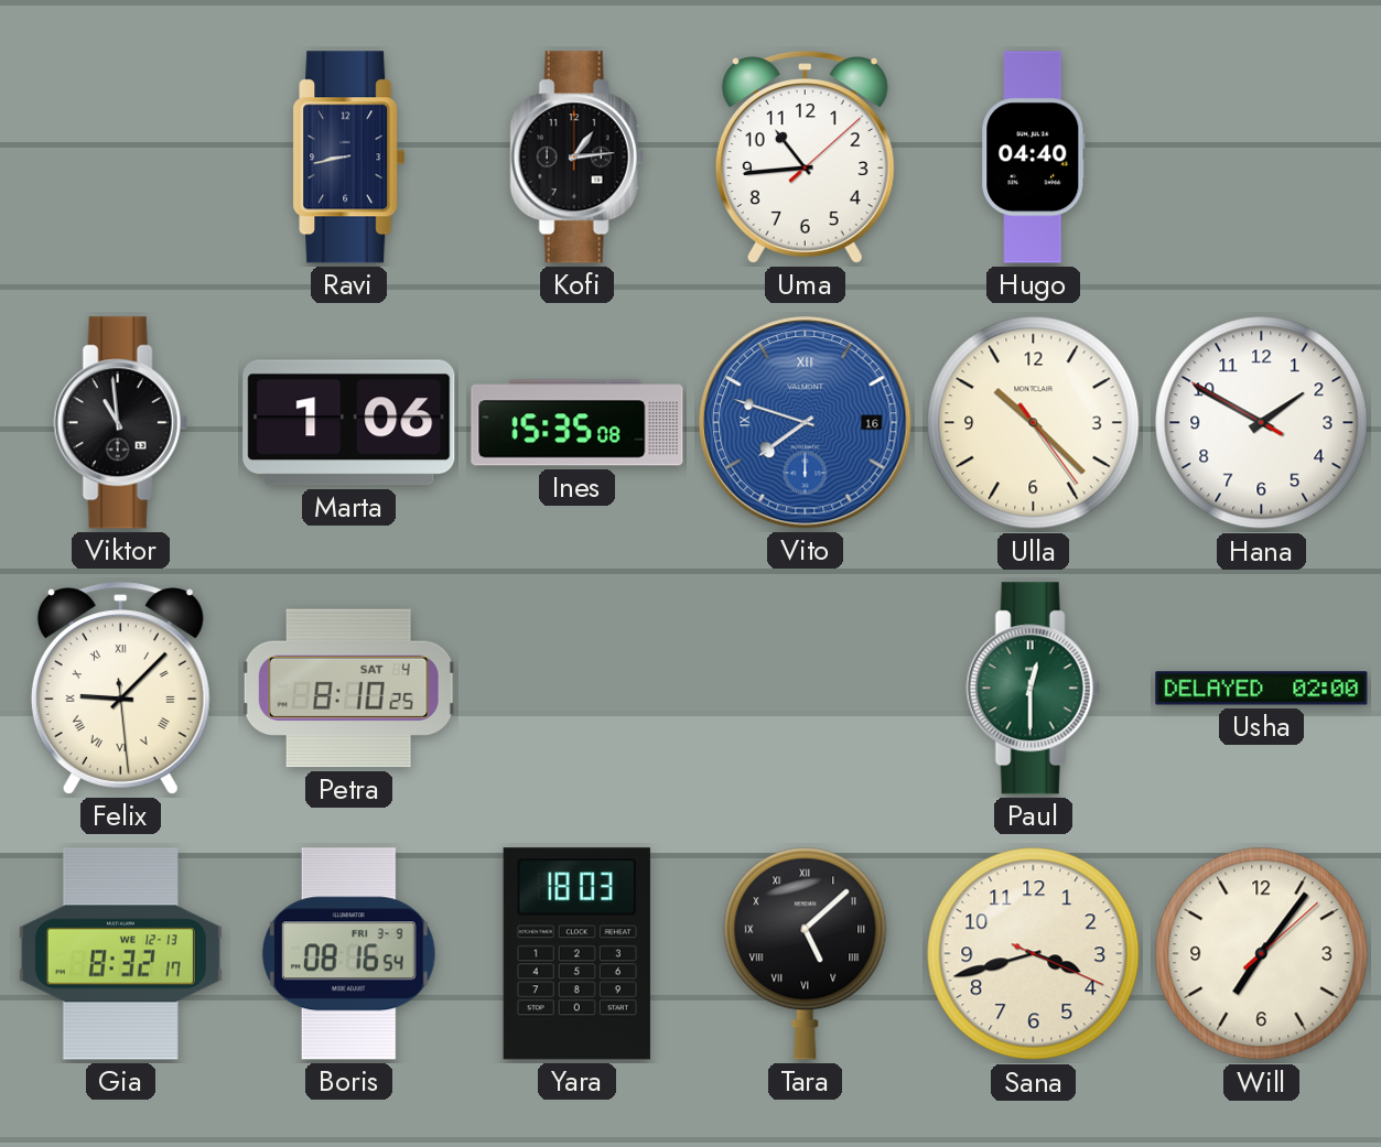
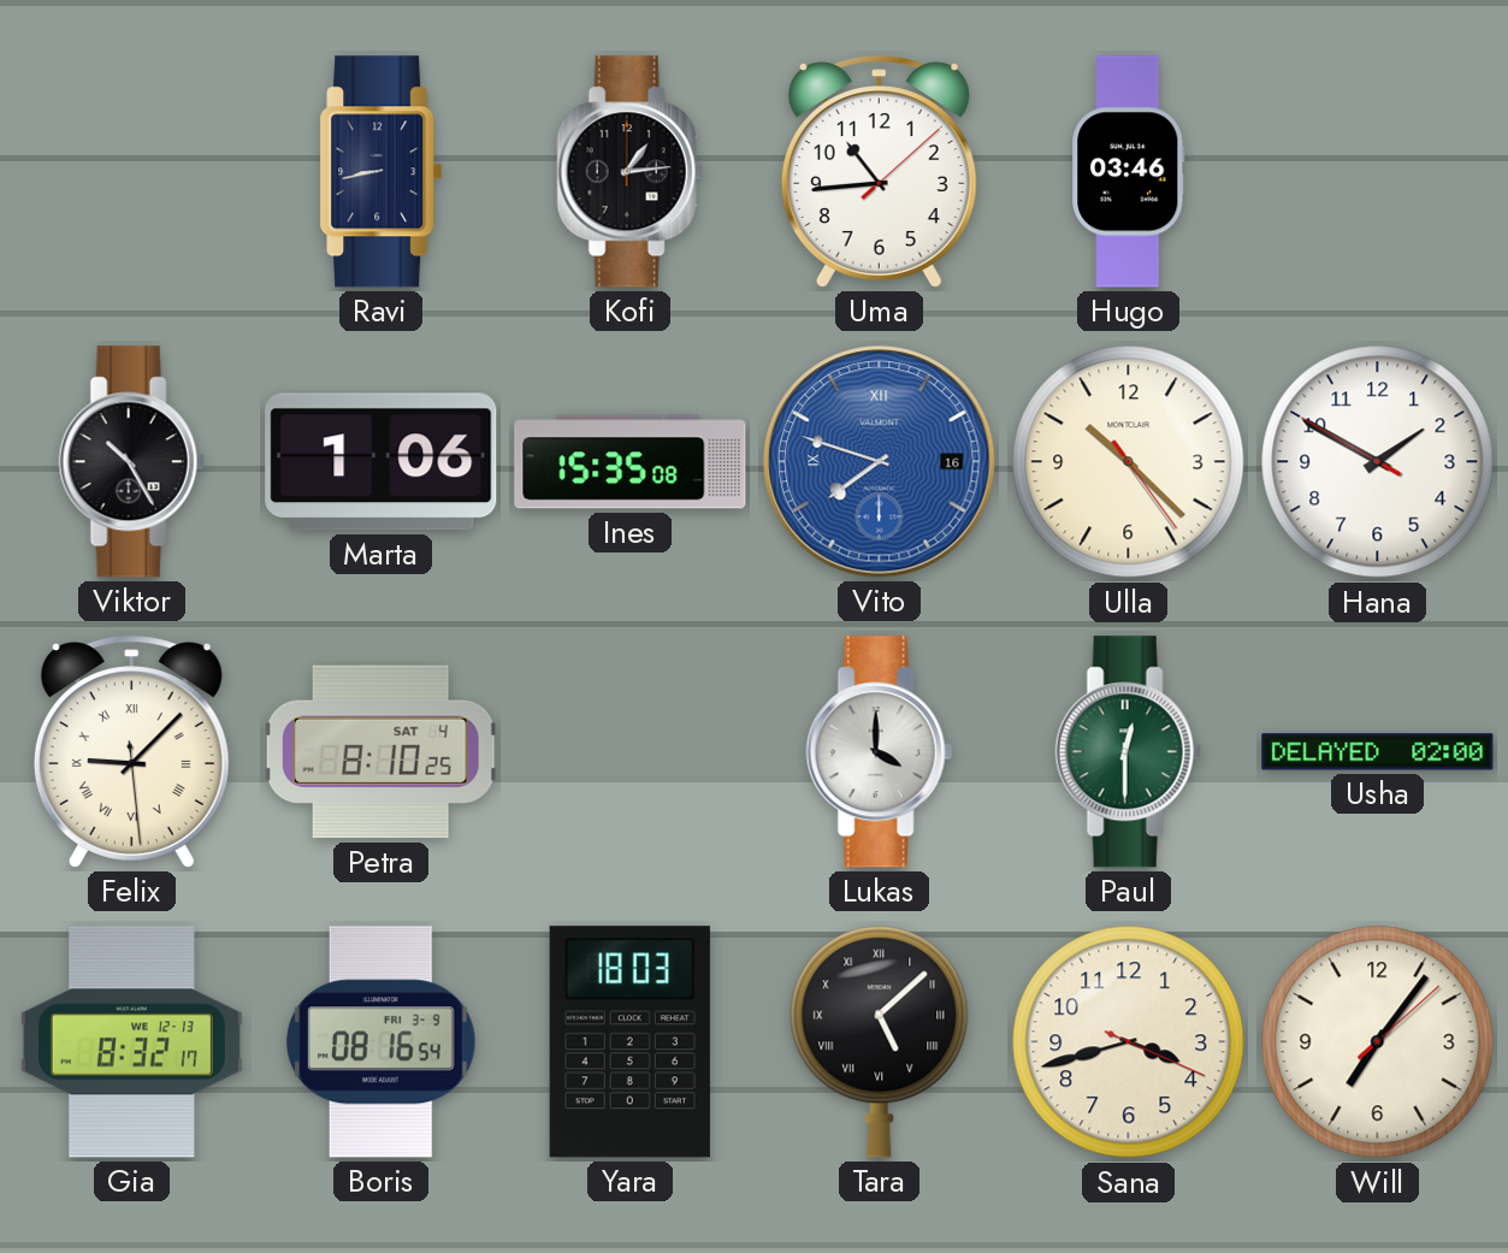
Hugo: 04:40 -> 03:46
Viktor: 10:59 -> 10:25
Lukas: none -> 4:00
